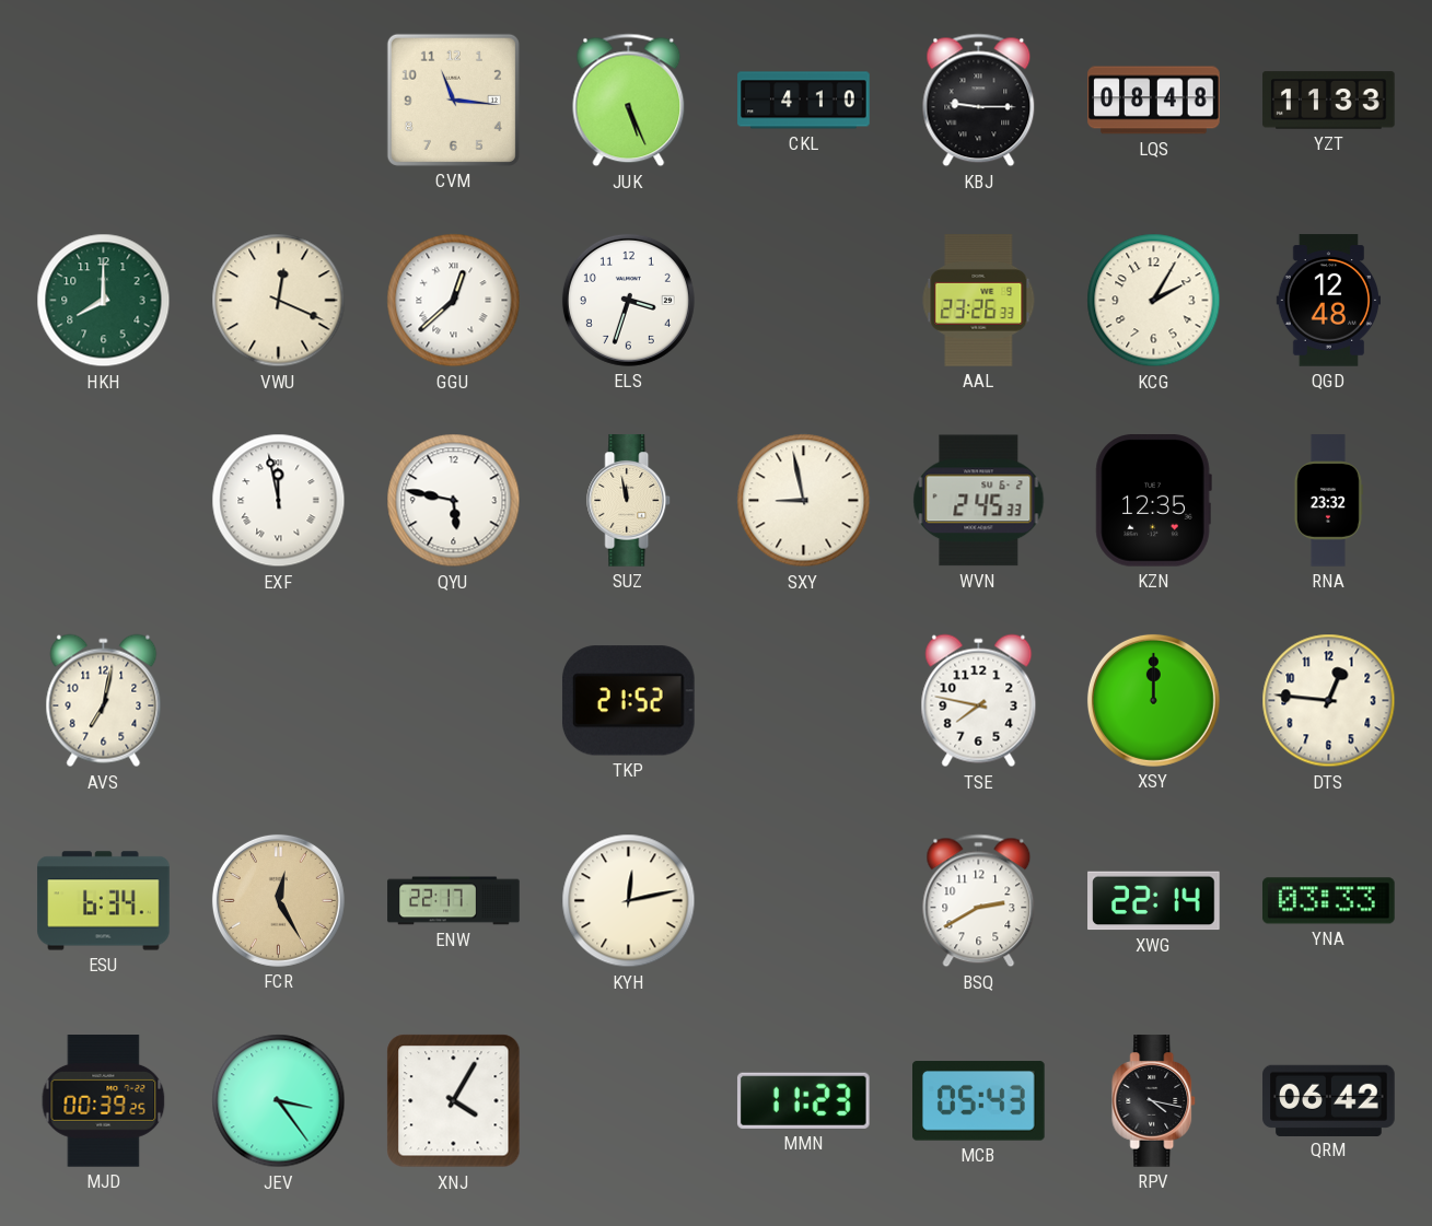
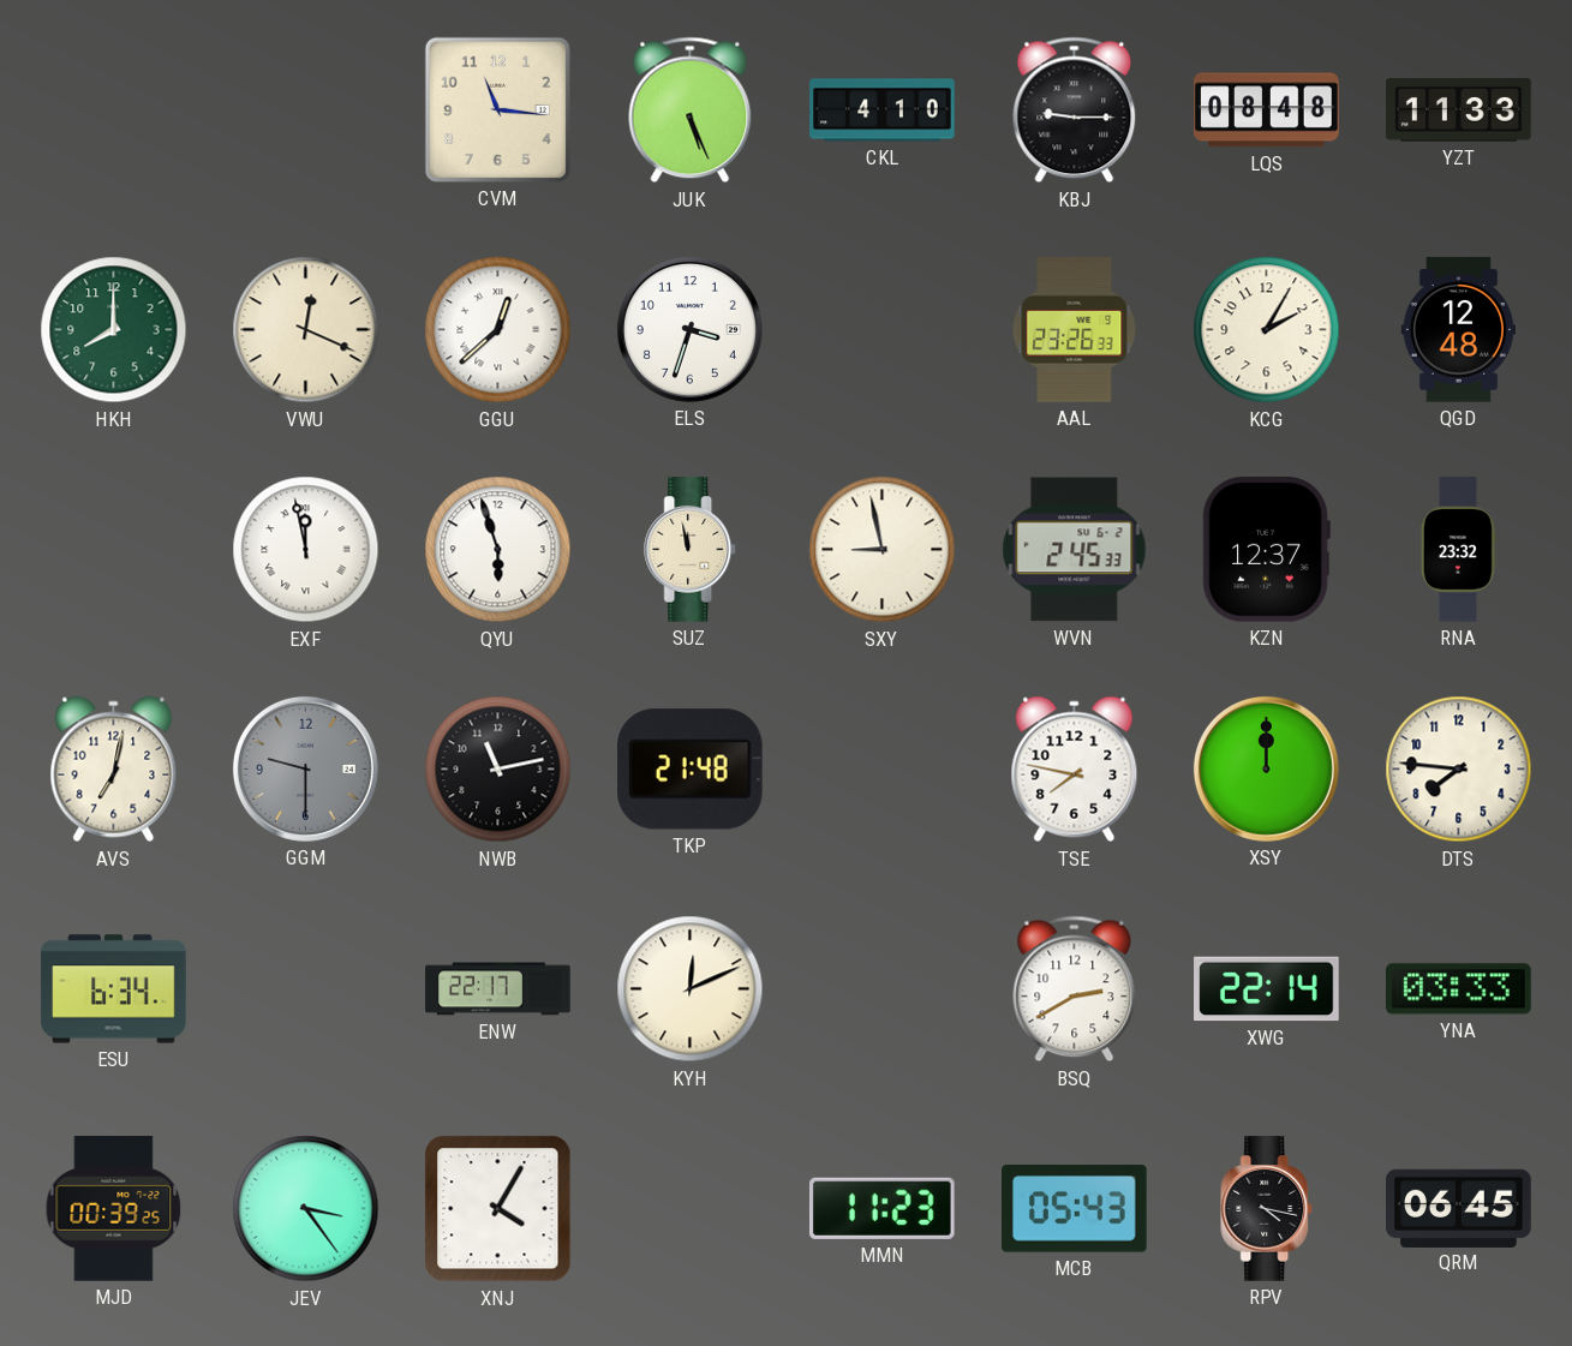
QYU: 5:47 -> 5:57
KZN: 12:35 -> 12:37
GGM: none -> 9:30
NWB: none -> 11:13
TKP: 21:52 -> 21:48
DTS: 12:46 -> 7:46
FCR: 12:25 -> none
KYH: 12:13 -> 12:11
QRM: 06:42 -> 06:45
